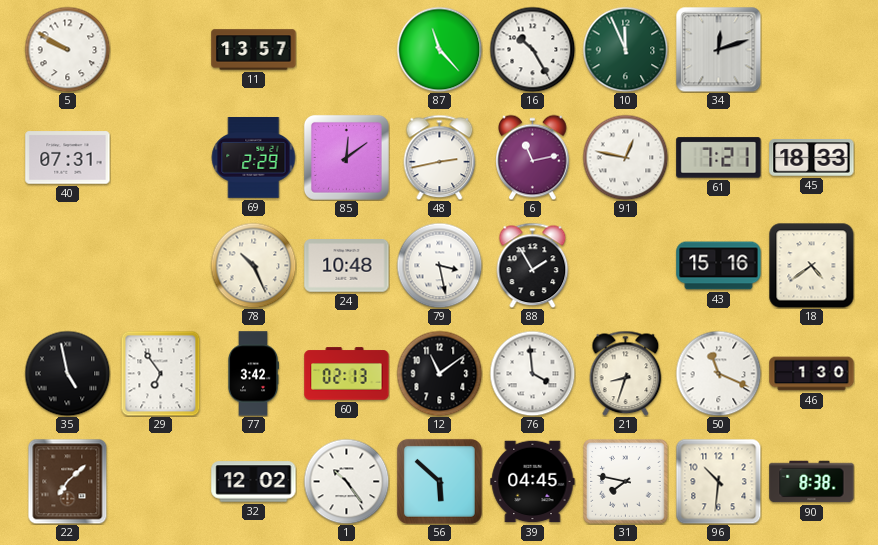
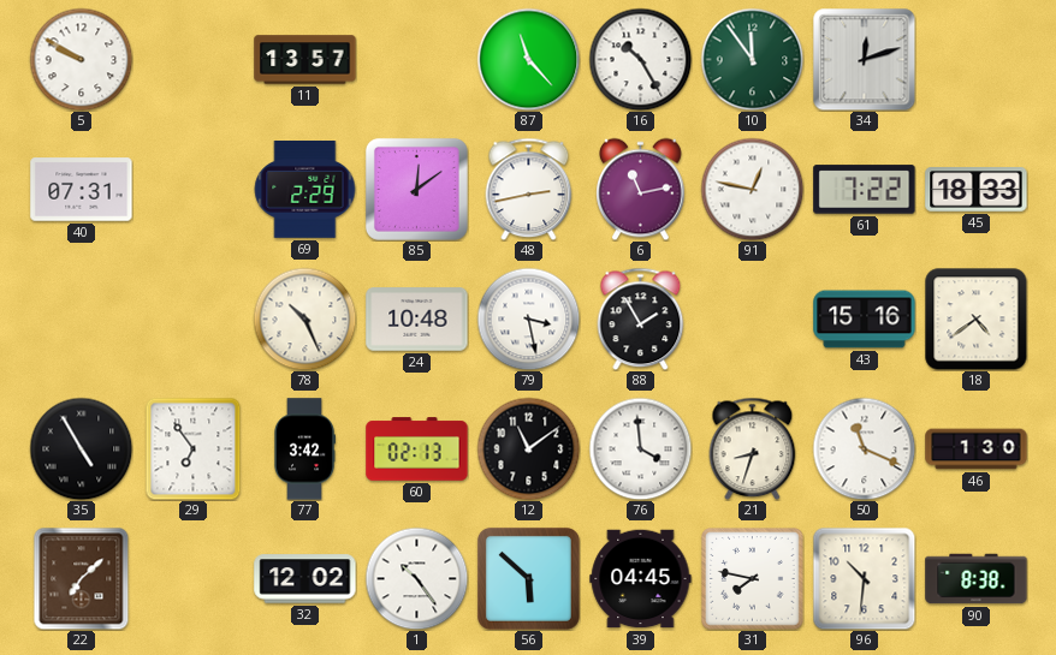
10: 11:56 -> 11:54
61: 7:21 -> 7:22
35: 4:58 -> 4:55
